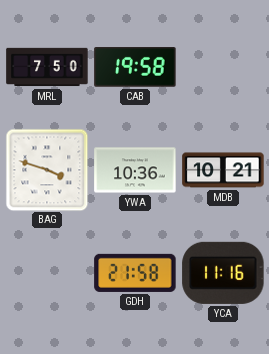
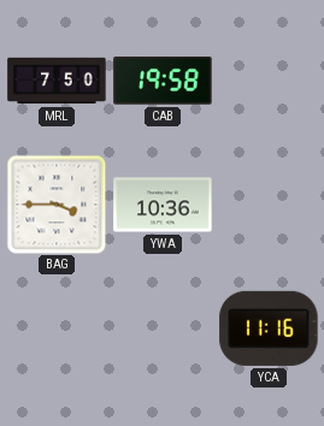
BAG: 3:48 -> 3:45
MDB: 10:21 -> none
GDH: 21:58 -> none
